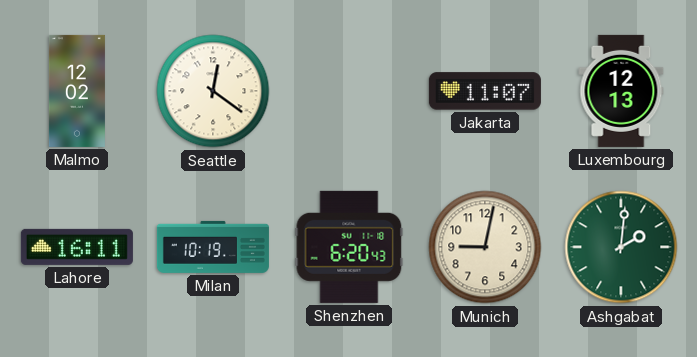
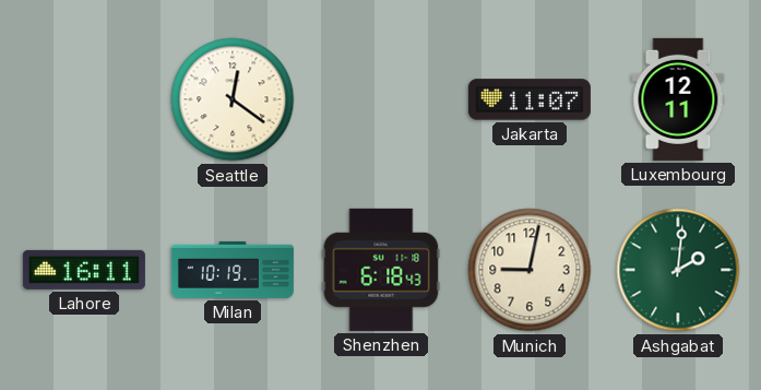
Malmo: 12:02 -> none
Luxembourg: 12:13 -> 12:11
Shenzhen: 6:20 -> 6:18
